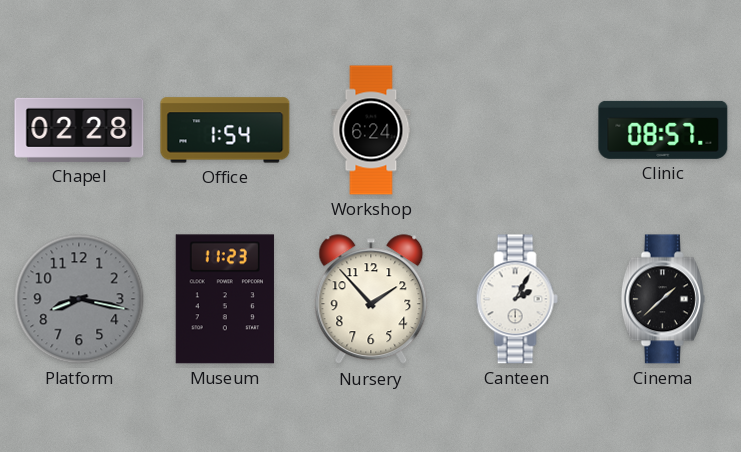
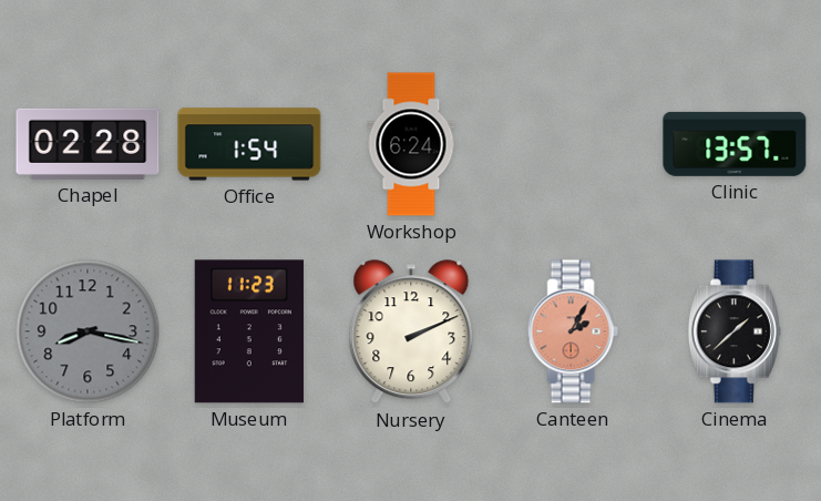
Clinic: 08:57 -> 13:57
Nursery: 1:53 -> 2:11
Canteen dial: white -> salmon
